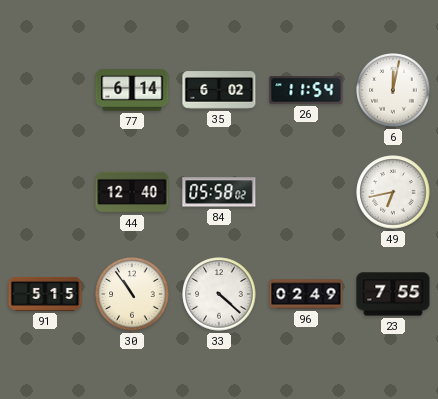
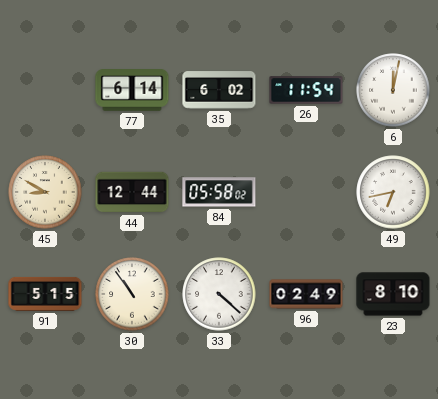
45: none -> 8:50
44: 12:40 -> 12:44
23: 7:55 -> 8:10
